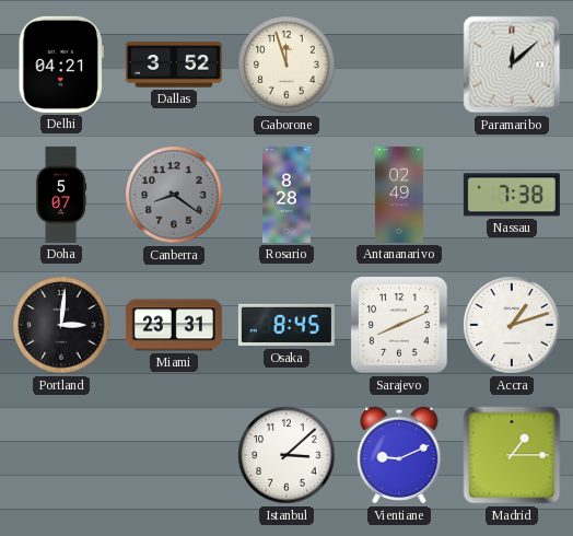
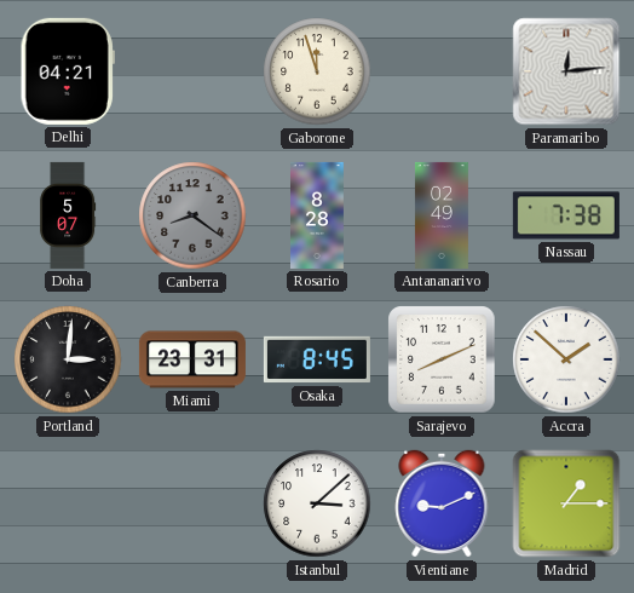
Dallas: 3:52 -> none
Paramaribo: 12:08 -> 12:14
Accra: 1:12 -> 1:52
